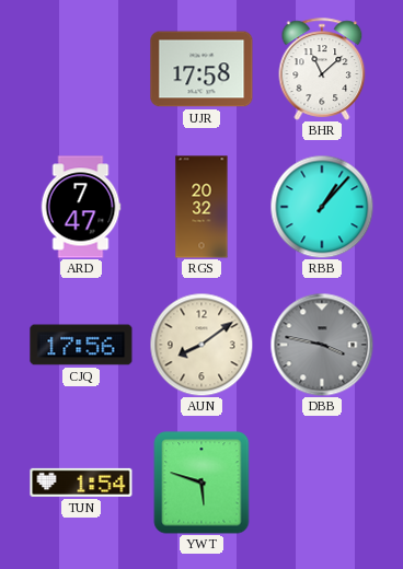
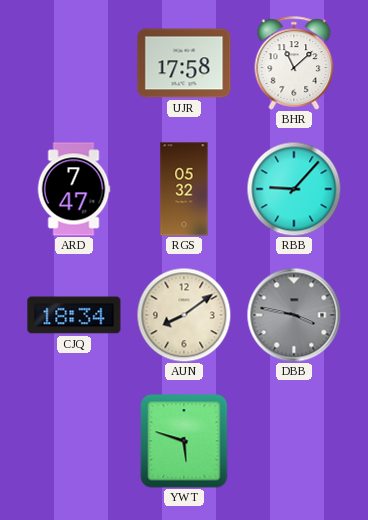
RGS: 20:32 -> 05:32
RBB: 1:07 -> 9:07
CJQ: 17:56 -> 18:34
TUN: 1:54 -> none
